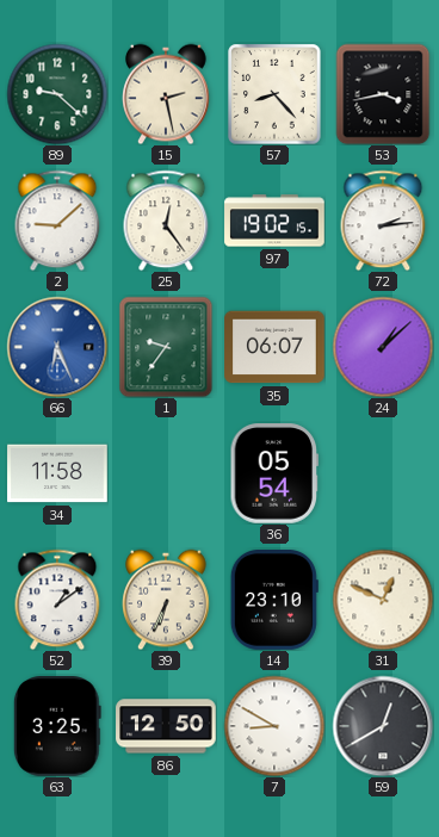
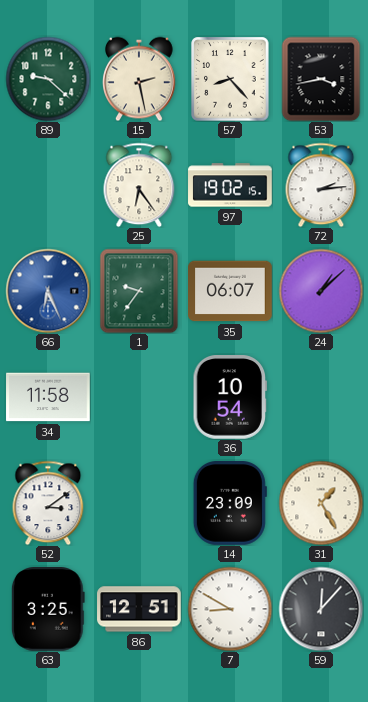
2: 9:08 -> none
25: 12:24 -> 6:24
36: 05:54 -> 10:54
52: 1:09 -> 3:09
39: 6:34 -> none
14: 23:10 -> 23:09
31: 12:49 -> 1:25
86: 12:50 -> 12:51
59: 12:40 -> 12:07
